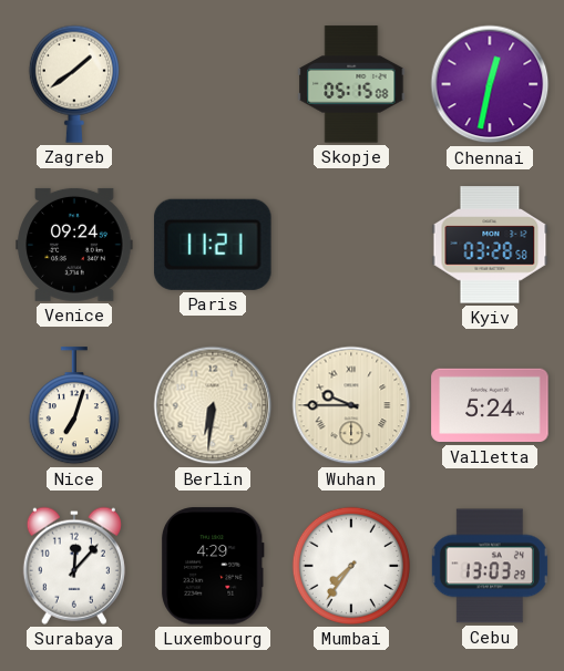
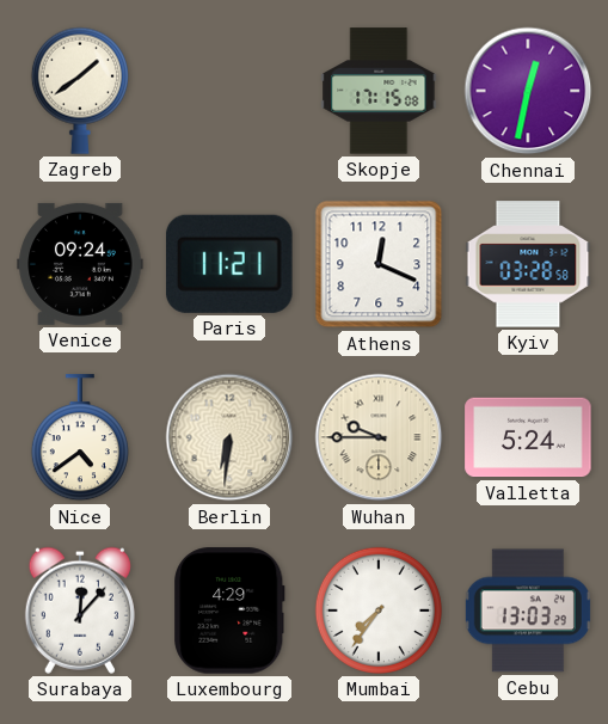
Skopje: 05:15 -> 17:15
Athens: none -> 12:19
Nice: 7:03 -> 4:39
